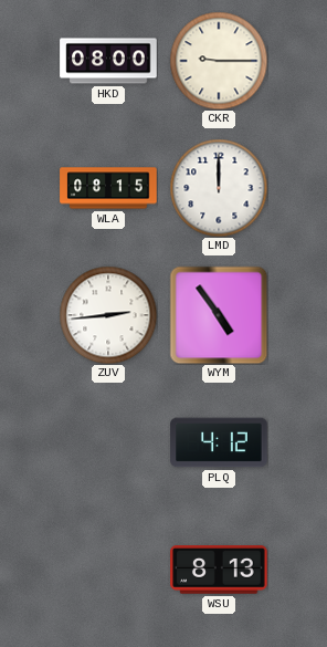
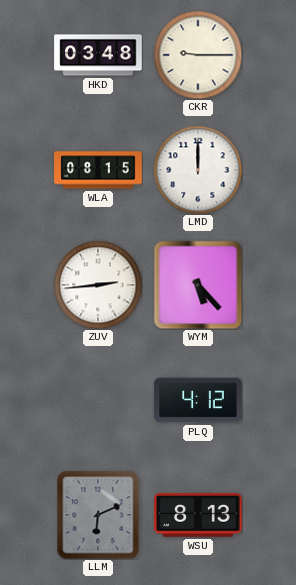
HKD: 08:00 -> 03:48
WYM: 4:54 -> 5:23
LLM: none -> 6:11
